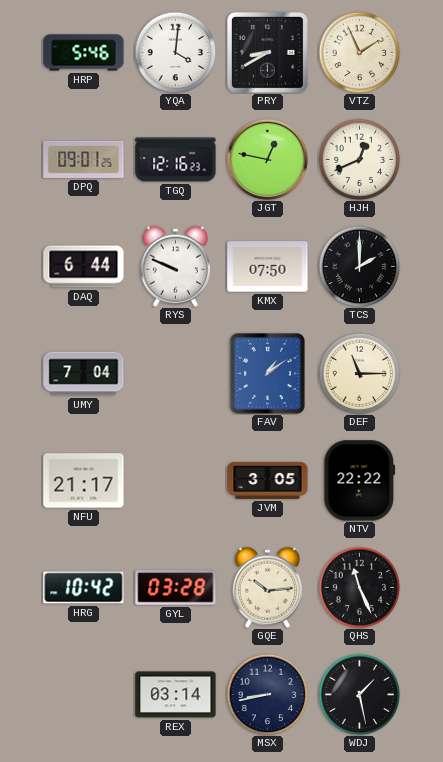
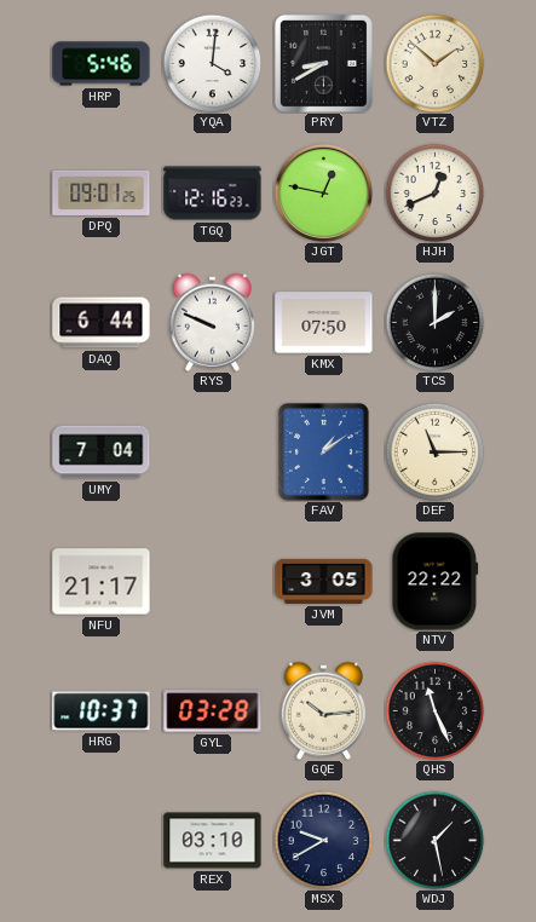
VTZ: 1:56 -> 1:52
HRG: 10:42 -> 10:37
REX: 03:14 -> 03:10
MSX: 8:43 -> 9:40
